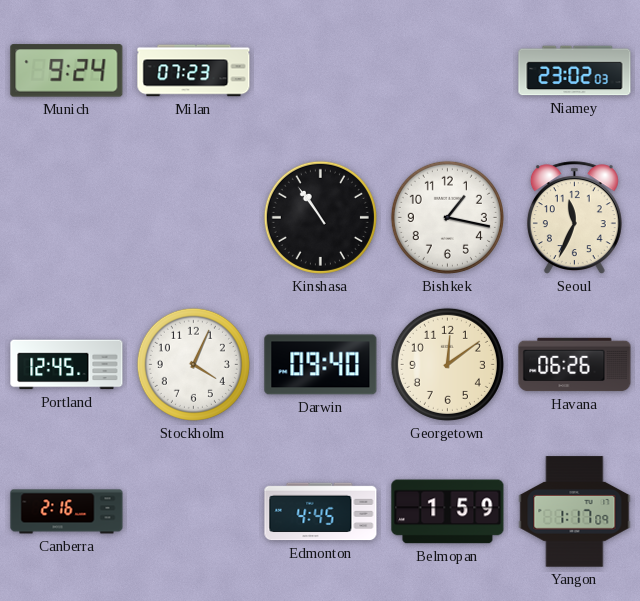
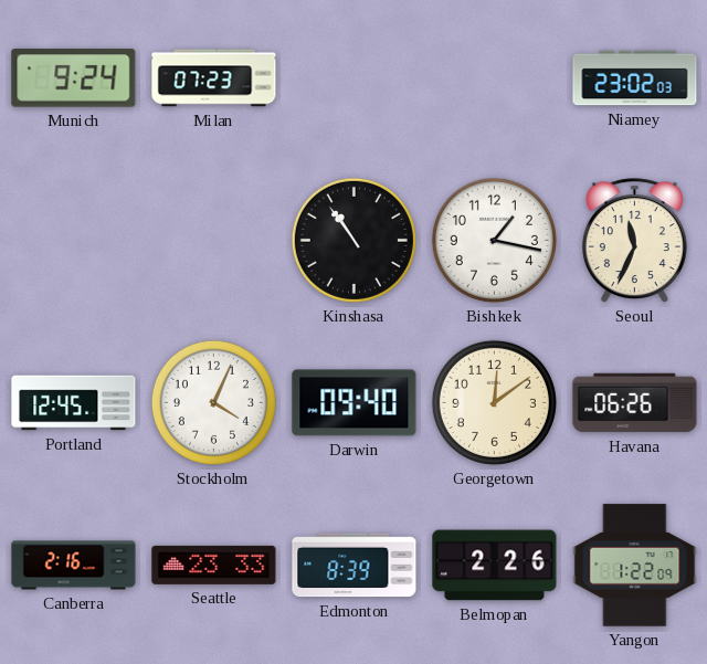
Seattle: none -> 23:33
Edmonton: 4:45 -> 8:39
Belmopan: 1:59 -> 2:26
Yangon: 1:17 -> 1:22
